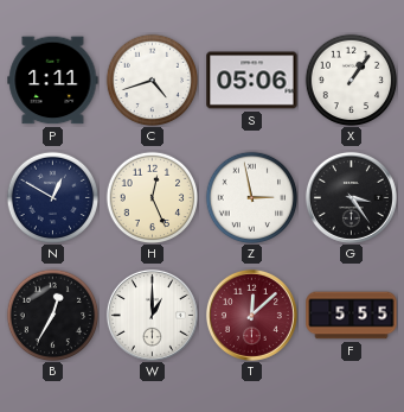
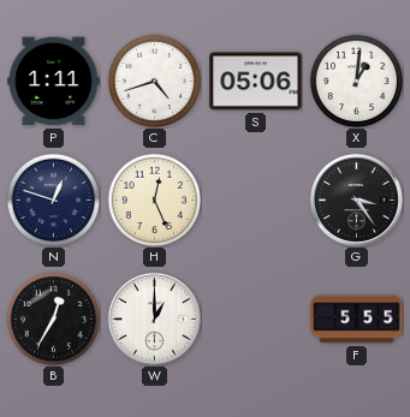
X: 1:06 -> 1:01
N: 12:50 -> 12:48
Z: 2:58 -> none
T: 12:08 -> none
